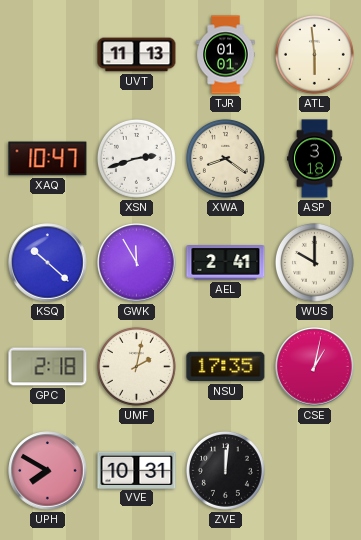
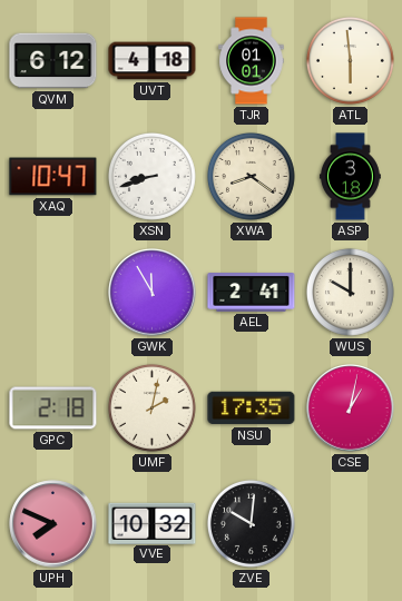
QVM: none -> 6:12
UVT: 11:13 -> 4:18
XSN: 2:42 -> 8:42
KSQ: 10:22 -> none
UPH: 7:50 -> 7:49
VVE: 10:31 -> 10:32
ZVE: 12:01 -> 10:01
